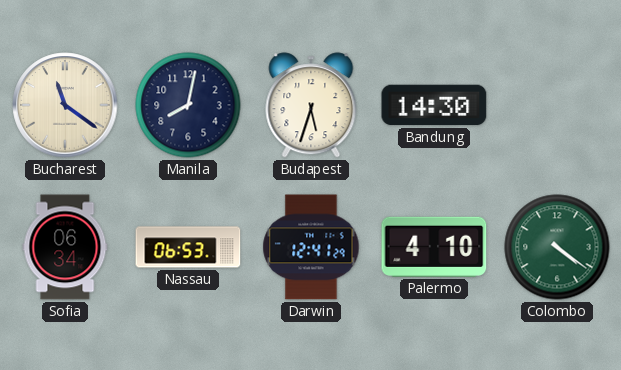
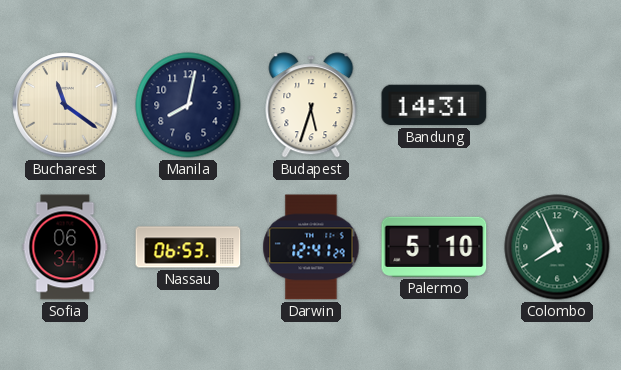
Bandung: 14:30 -> 14:31
Palermo: 4:10 -> 5:10
Colombo: 4:21 -> 7:56
